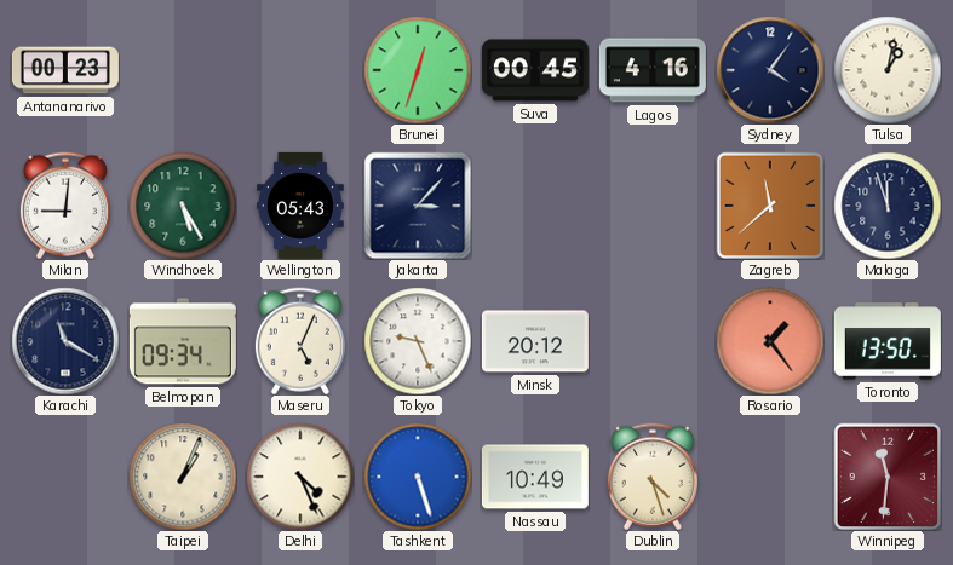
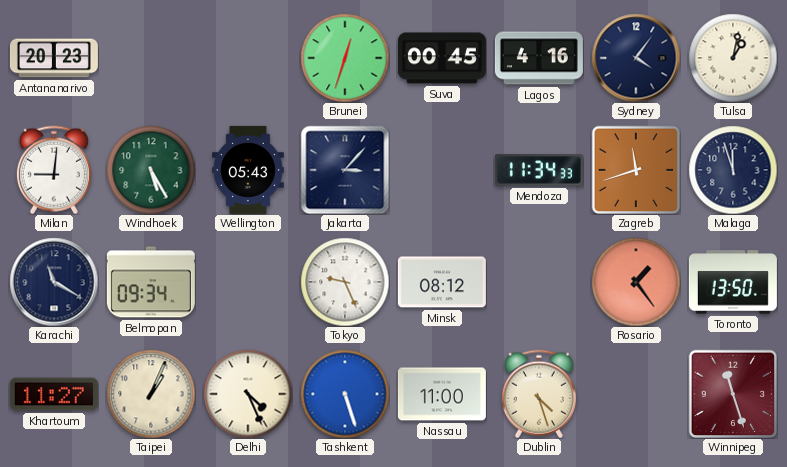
Antananarivo: 00:23 -> 20:23
Mendoza: none -> 11:34
Zagreb: 11:38 -> 11:42
Maseru: 5:04 -> none
Minsk: 20:12 -> 08:12
Khartoum: none -> 11:27
Nassau: 10:49 -> 11:00
Winnipeg: 11:31 -> 11:27
